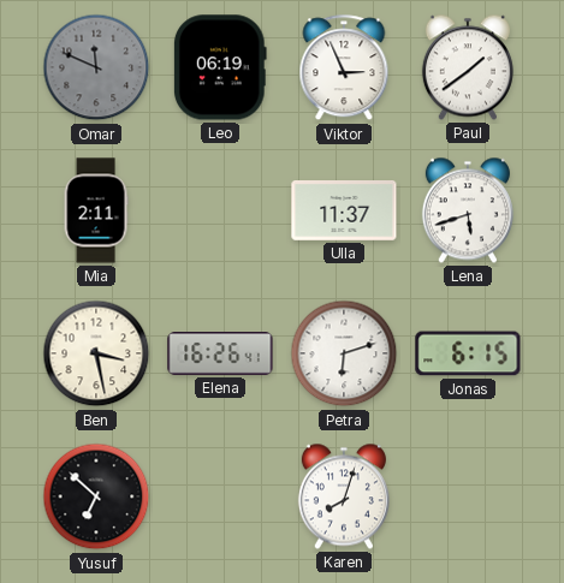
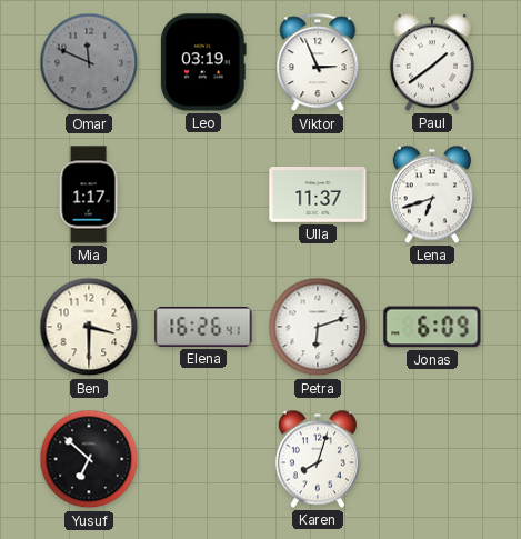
Leo: 06:19 -> 03:19
Mia: 2:11 -> 1:17
Lena: 5:42 -> 6:42
Ben: 3:28 -> 3:30
Jonas: 6:15 -> 6:09
